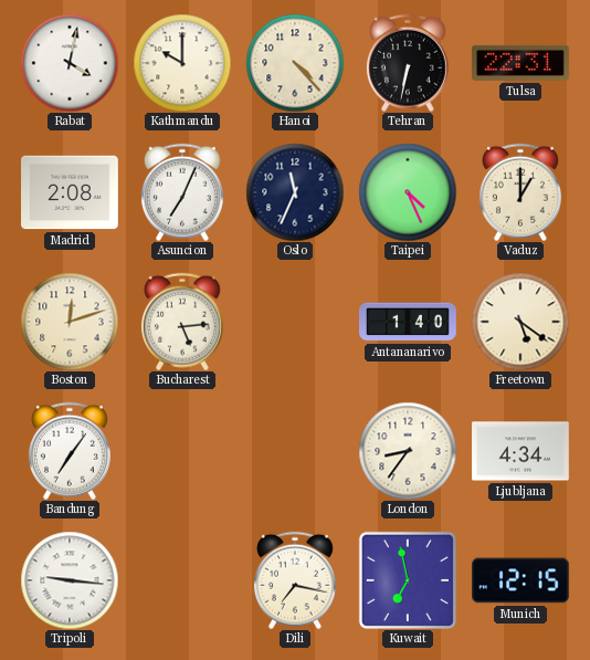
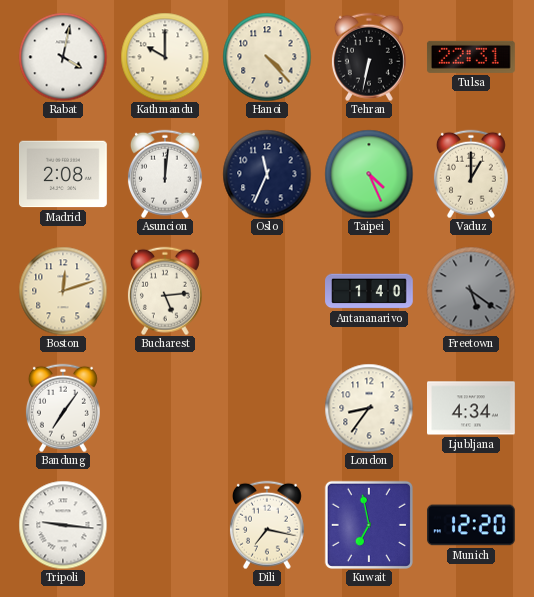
Asuncion: 7:04 -> 12:01
Freetown dial: cream -> grey
Munich: 12:15 -> 12:20
